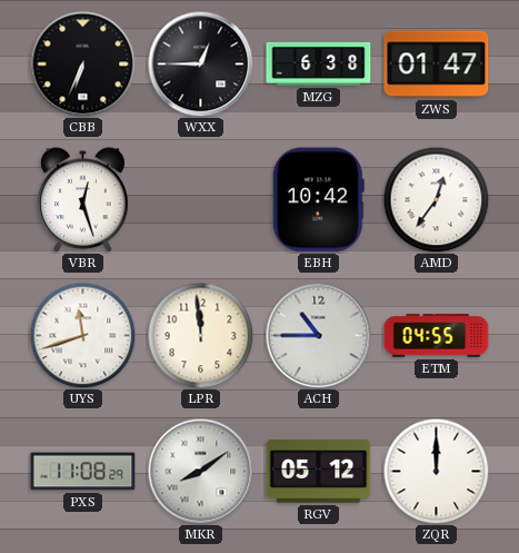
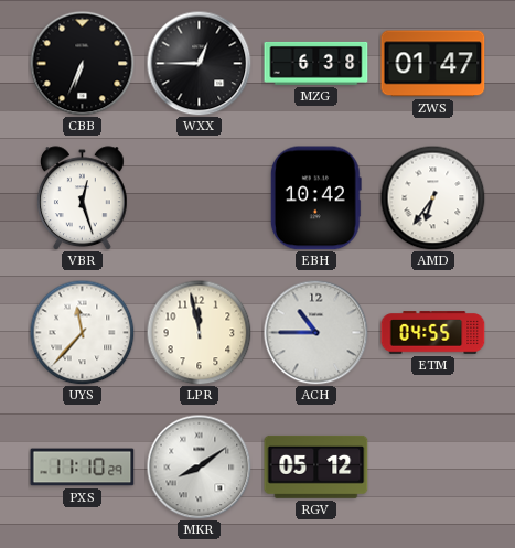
AMD: 12:36 -> 6:36
UYS: 11:42 -> 11:37
LPR: 11:59 -> 11:58
PXS: 11:08 -> 11:10
ZQR: 12:00 -> none
